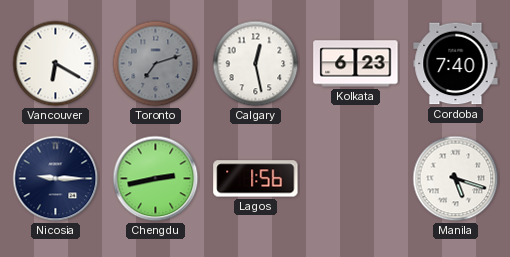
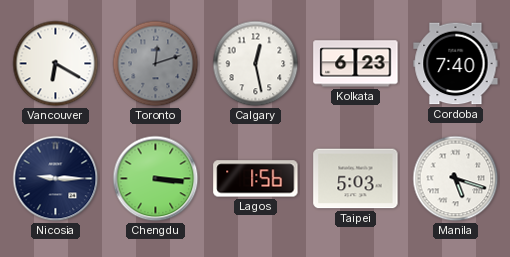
Toronto: 7:12 -> 12:12
Chengdu: 2:43 -> 3:16
Taipei: none -> 5:03
